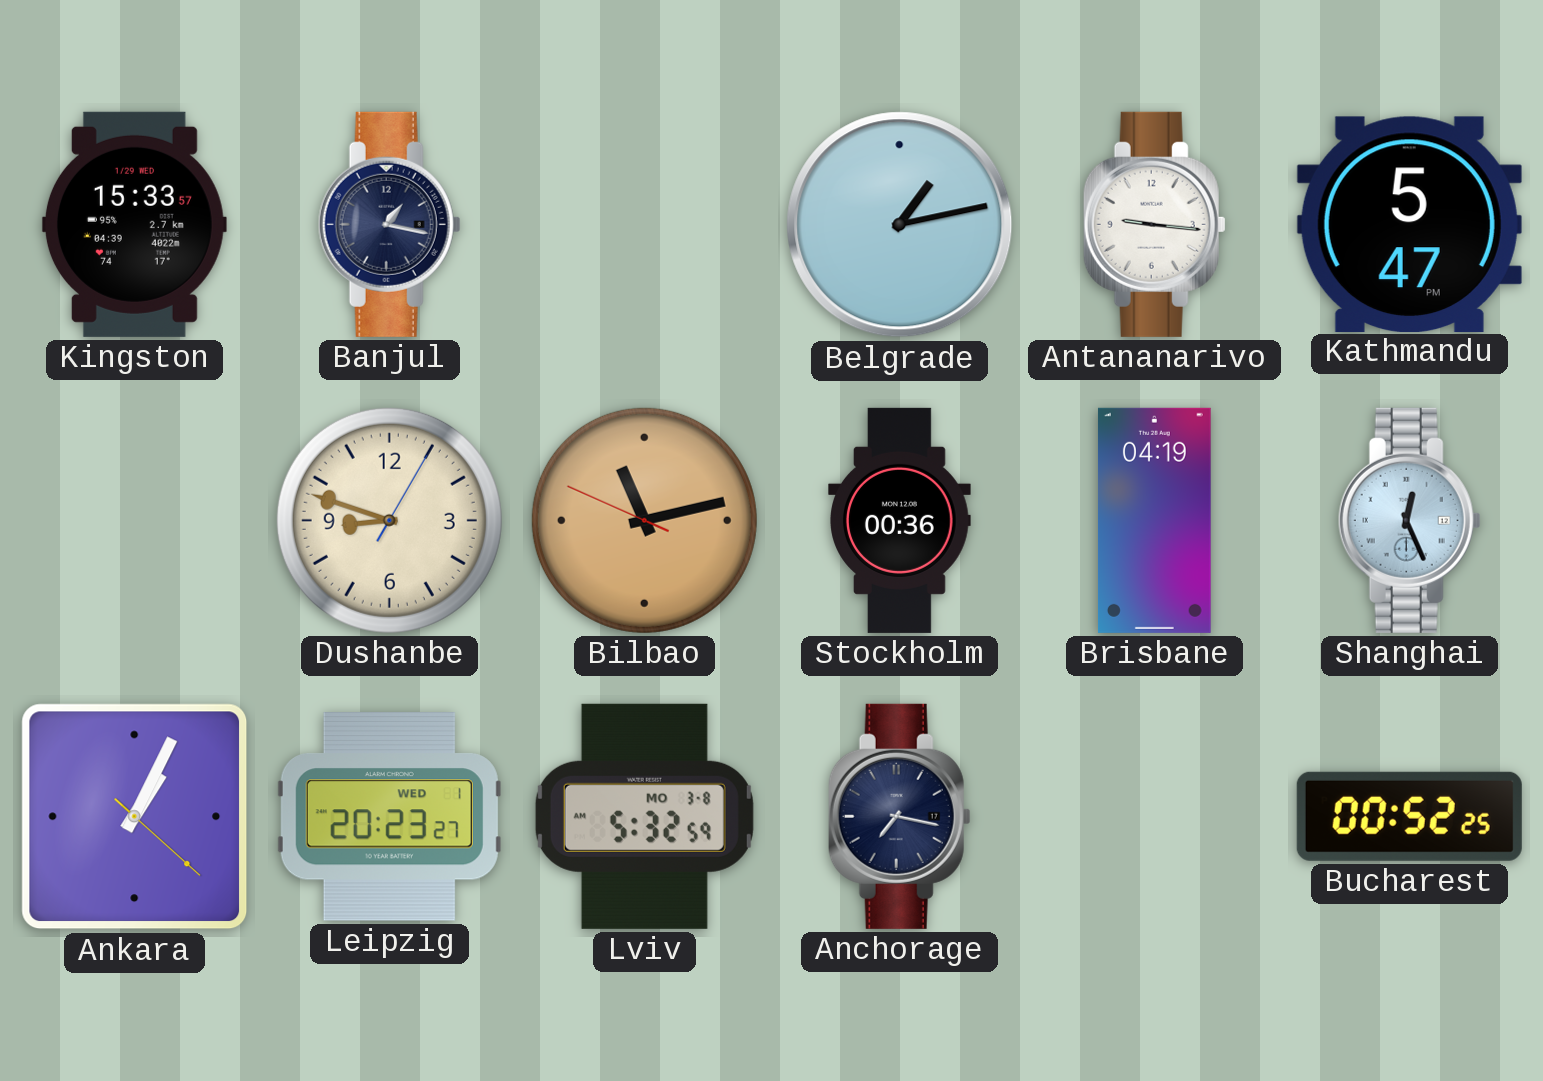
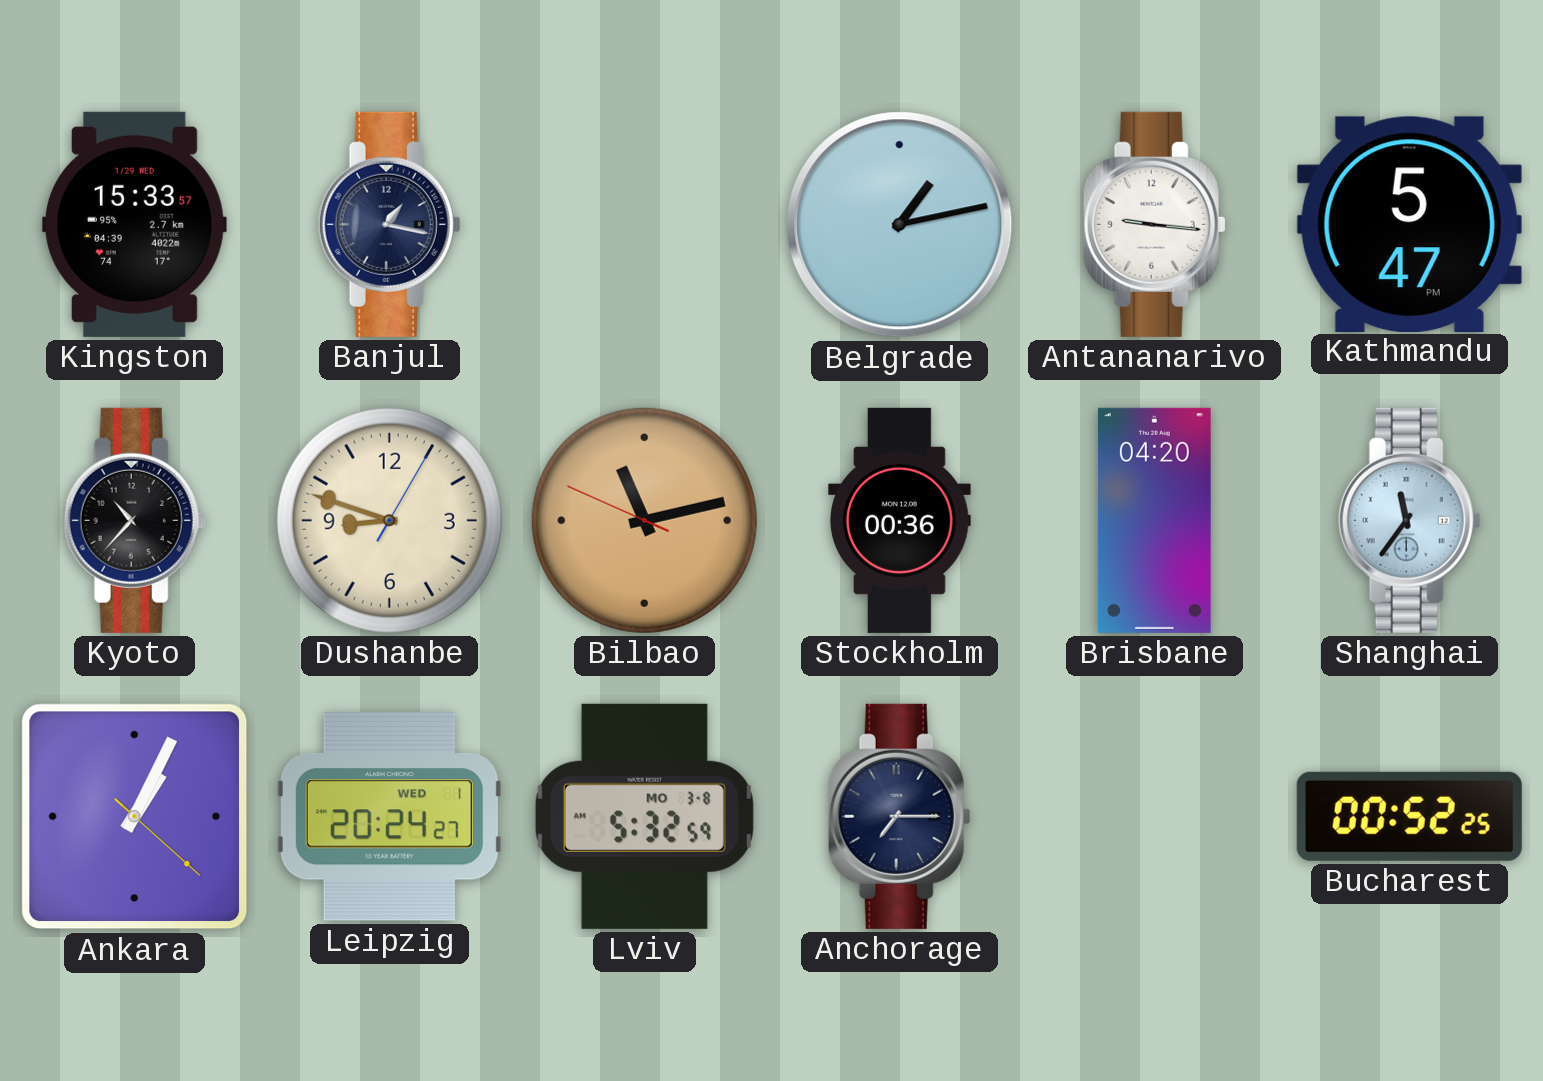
Kyoto: none -> 10:37
Brisbane: 04:19 -> 04:20
Shanghai: 12:26 -> 11:36
Leipzig: 20:23 -> 20:24
Anchorage: 7:17 -> 7:15
